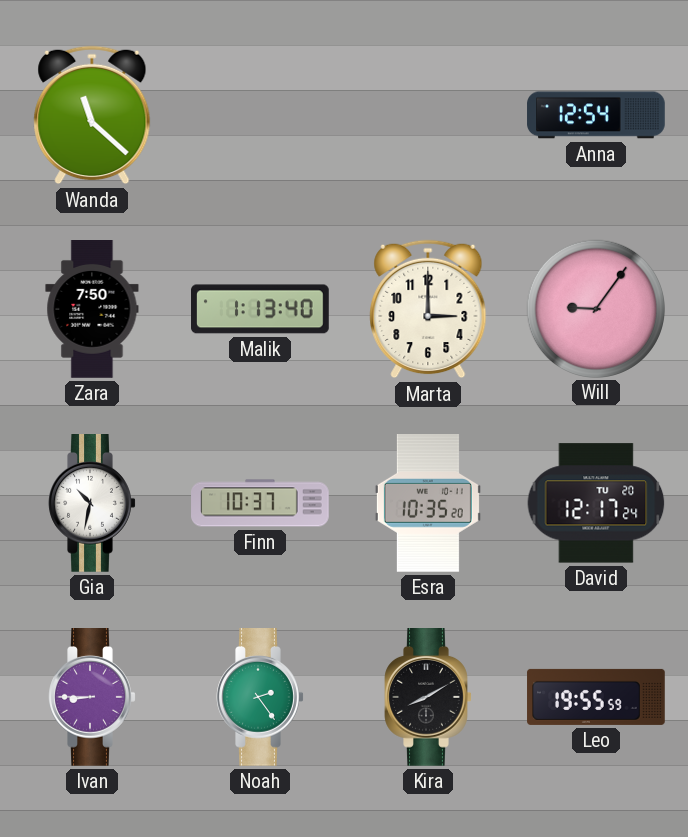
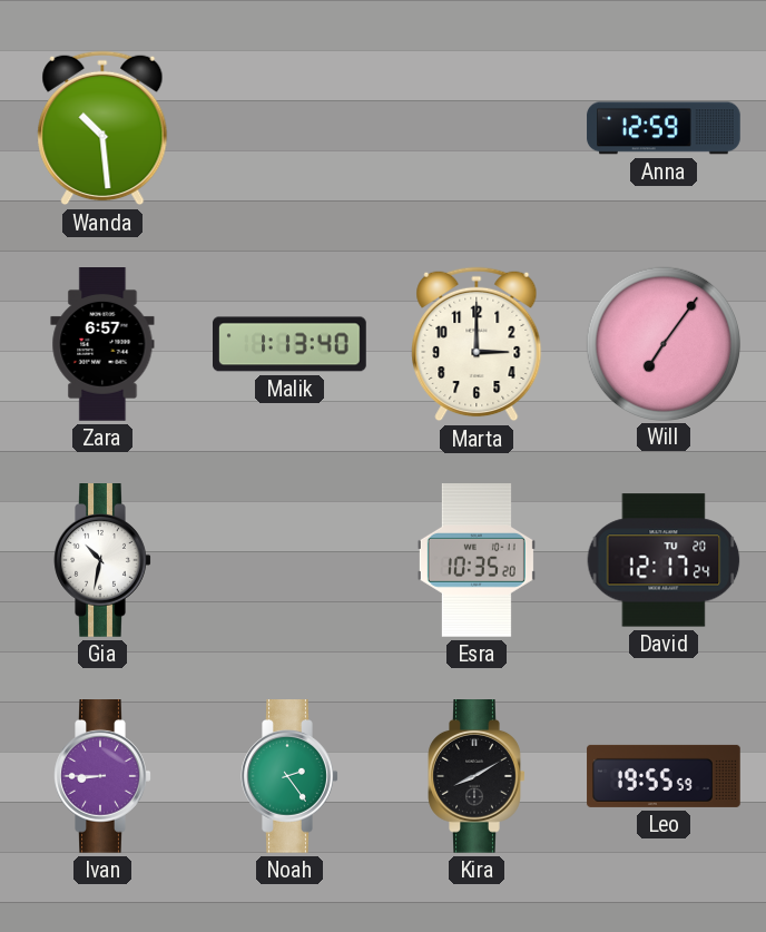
Wanda: 11:22 -> 10:29
Anna: 12:54 -> 12:59
Zara: 7:50 -> 6:57
Will: 9:06 -> 7:06
Finn: 10:37 -> none
